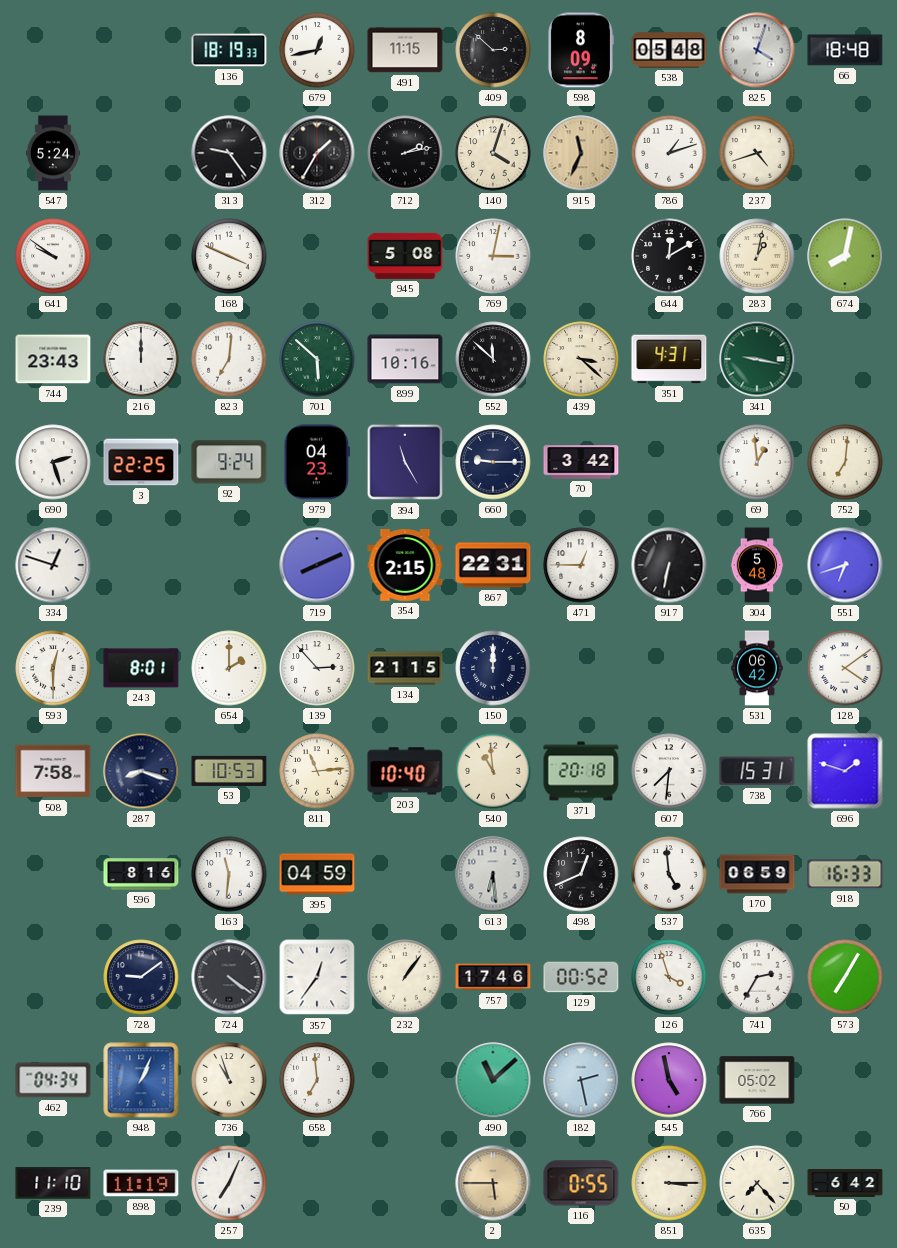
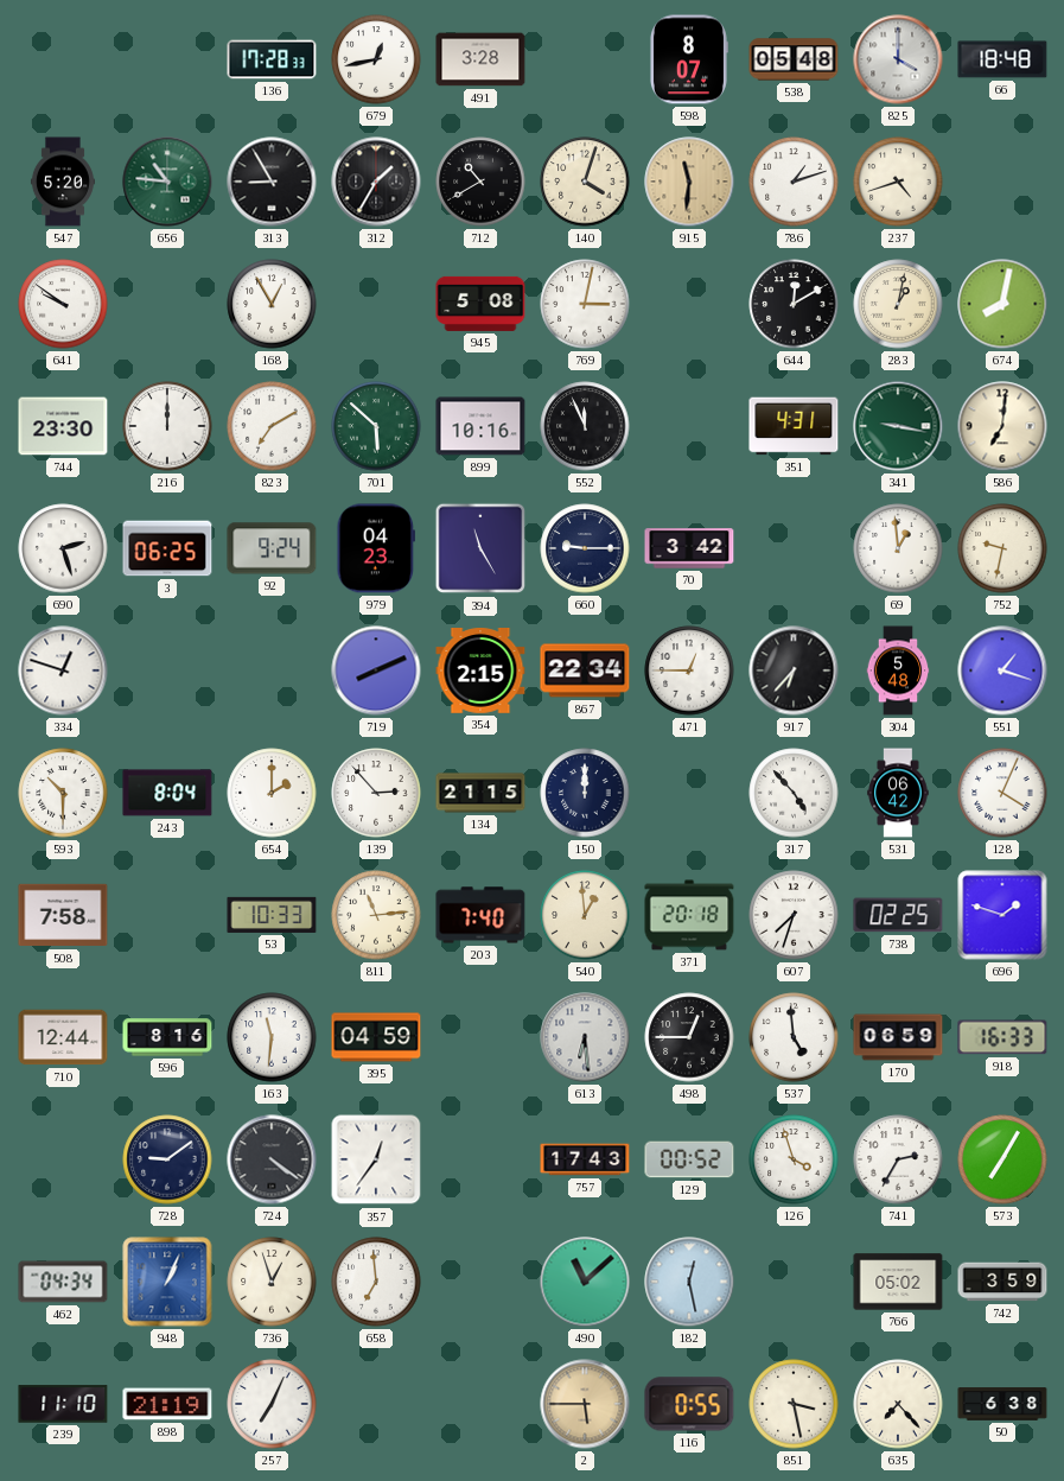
136: 18:19 -> 17:28
491: 11:15 -> 3:28
409: 2:52 -> none
598: 8:09 -> 8:07
825: 4:03 -> 4:00
547: 5:24 -> 5:20
656: none -> 10:46
313: 9:24 -> 8:55
712: 2:13 -> 10:40
915: 11:34 -> 11:31
168: 3:49 -> 12:55
744: 23:43 -> 23:30
823: 7:01 -> 7:10
552: 11:52 -> 11:56
439: 3:22 -> none
586: none -> 7:01
3: 22:25 -> 06:25
752: 7:01 -> 9:32
867: 22:31 -> 22:34
917: 6:32 -> 6:37
551: 6:42 -> 1:18
593: 12:30 -> 10:30
243: 8:01 -> 8:04
317: none -> 4:53
128: 4:09 -> 4:04
287: 8:18 -> none
53: 10:53 -> 10:33
203: 10:40 -> 7:40
540: 10:59 -> 12:59
607: 7:31 -> 7:33
738: 15:31 -> 02:25
710: none -> 12:44
498: 12:41 -> 12:45
232: 1:06 -> none
757: 17:46 -> 17:43
736: 10:57 -> 12:57
182: 2:28 -> 12:28
545: 4:58 -> none
742: none -> 3:59
898: 11:19 -> 21:19
851: 3:15 -> 3:28
50: 6:42 -> 6:38
